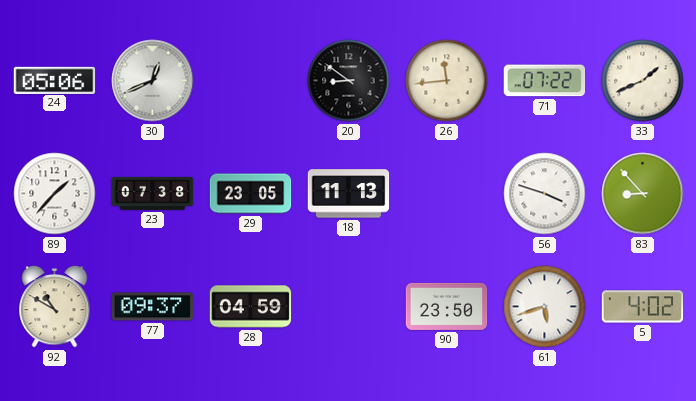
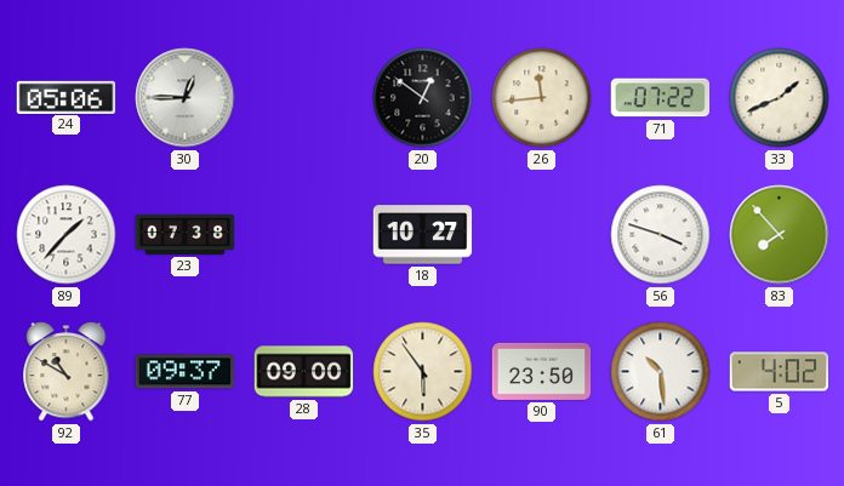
30: 12:41 -> 12:45
20: 8:51 -> 12:51
29: 23:05 -> none
18: 11:13 -> 10:27
83: 8:53 -> 7:53
28: 04:59 -> 09:00
35: none -> 5:54
61: 5:42 -> 10:29
